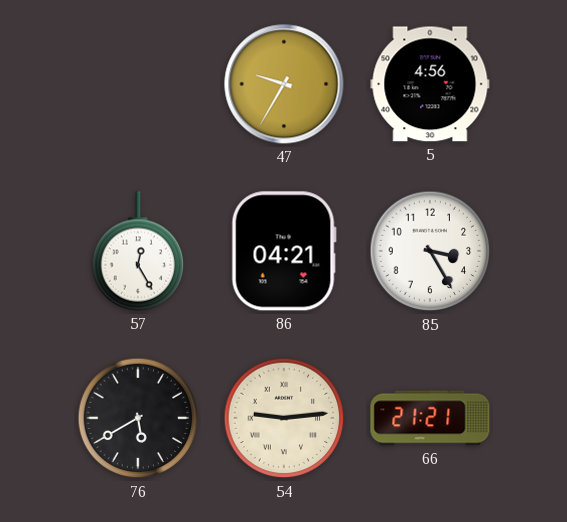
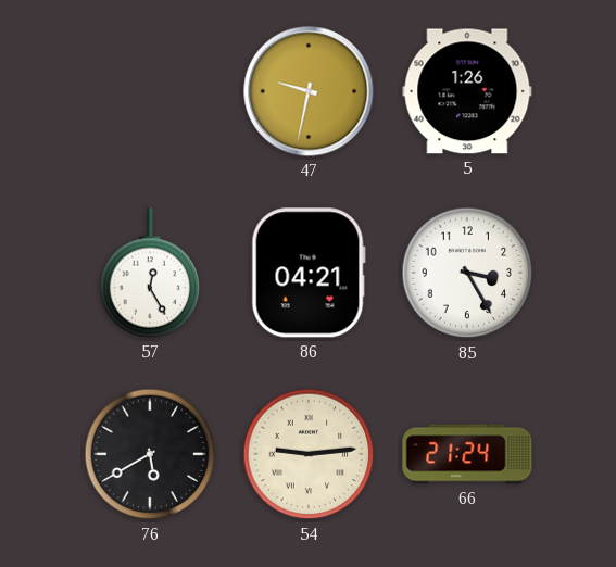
47: 9:35 -> 9:32
5: 4:56 -> 1:26
66: 21:21 -> 21:24
